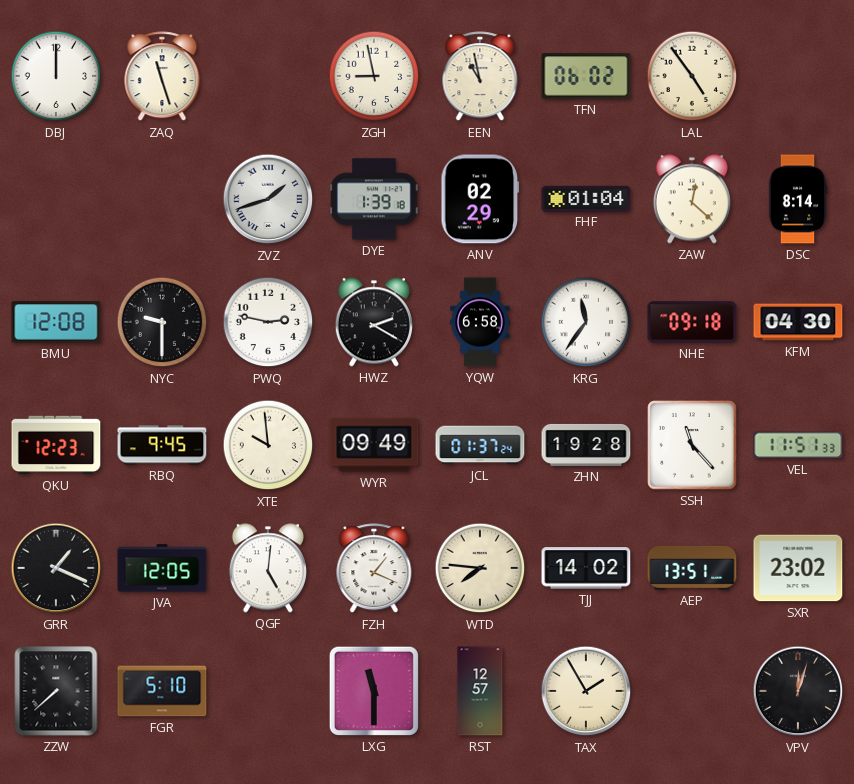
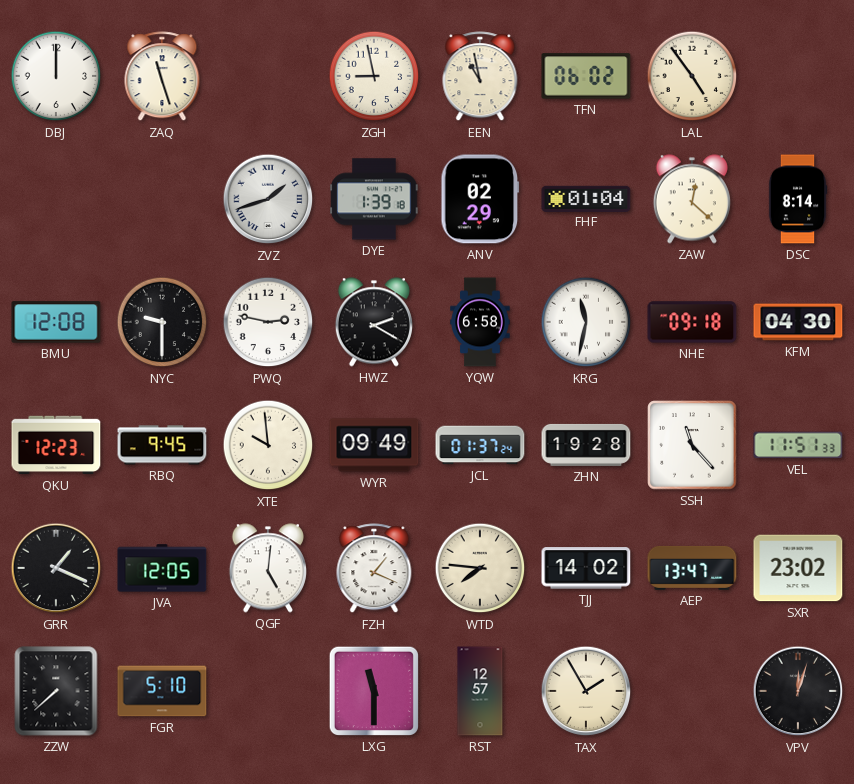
KRG: 11:36 -> 11:32
AEP: 13:51 -> 13:47
